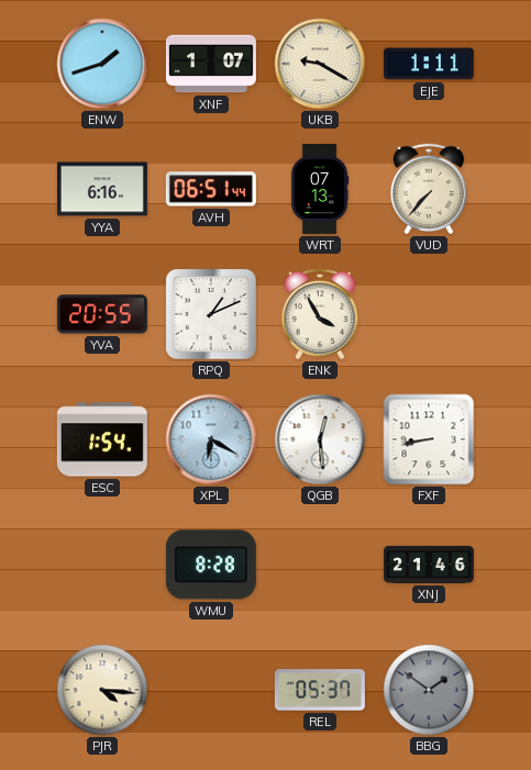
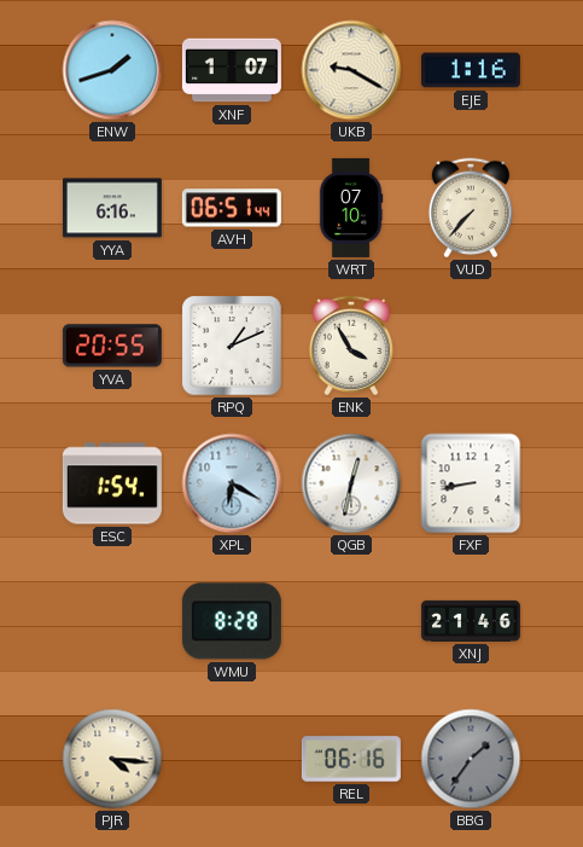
EJE: 1:11 -> 1:16
WRT: 07:13 -> 07:10
QGB: 12:29 -> 12:32
REL: 05:37 -> 06:16
BBG: 1:51 -> 1:36
